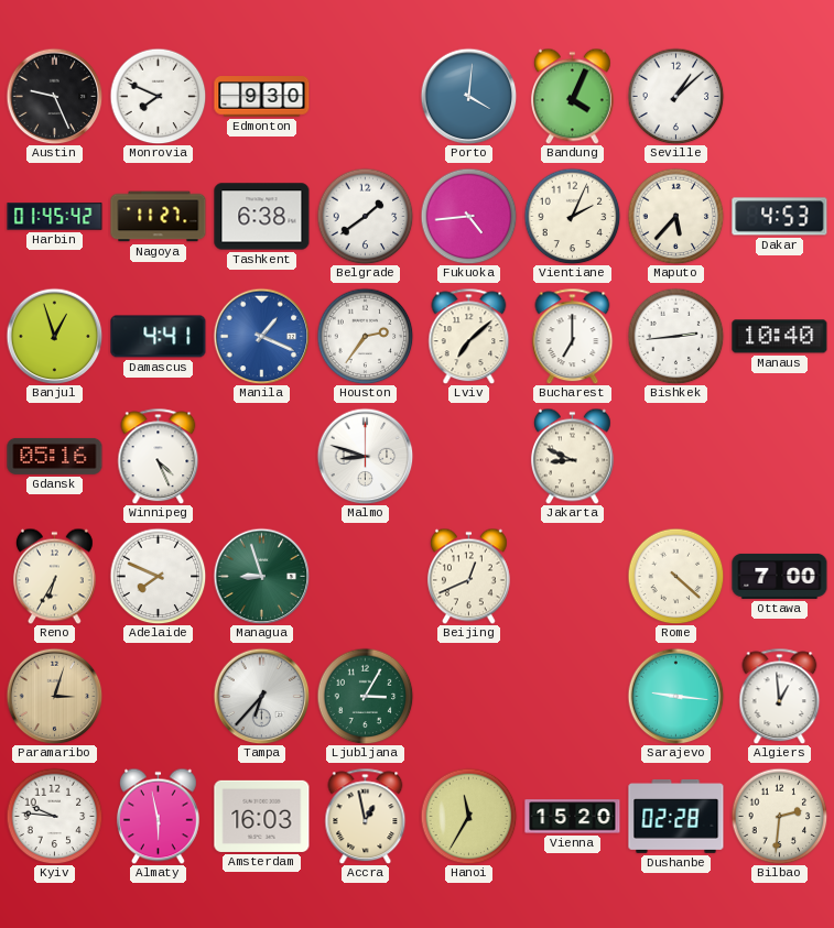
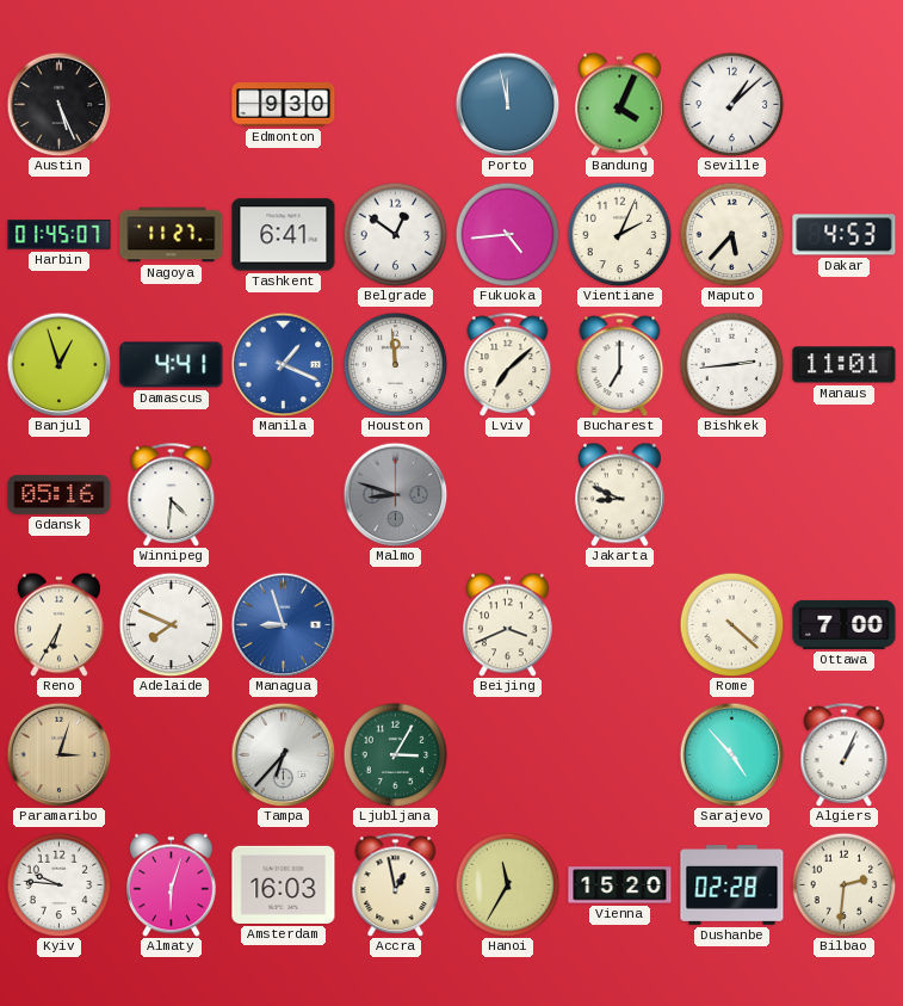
Austin: 9:26 -> 5:26
Monrovia: 7:49 -> none
Porto: 4:01 -> 11:58
Harbin: 01:45:42 -> 01:45:07
Tashkent: 6:38 -> 6:41
Belgrade: 1:39 -> 12:51
Houston: 2:36 -> 11:59
Manaus: 10:40 -> 11:01
Winnipeg: 4:26 -> 4:31
Malmo dial: white -> grey
Managua dial: green -> blue
Beijing: 12:41 -> 3:41
Sarajevo: 9:16 -> 4:53
Algiers: 12:59 -> 1:04
Almaty: 5:58 -> 6:03
